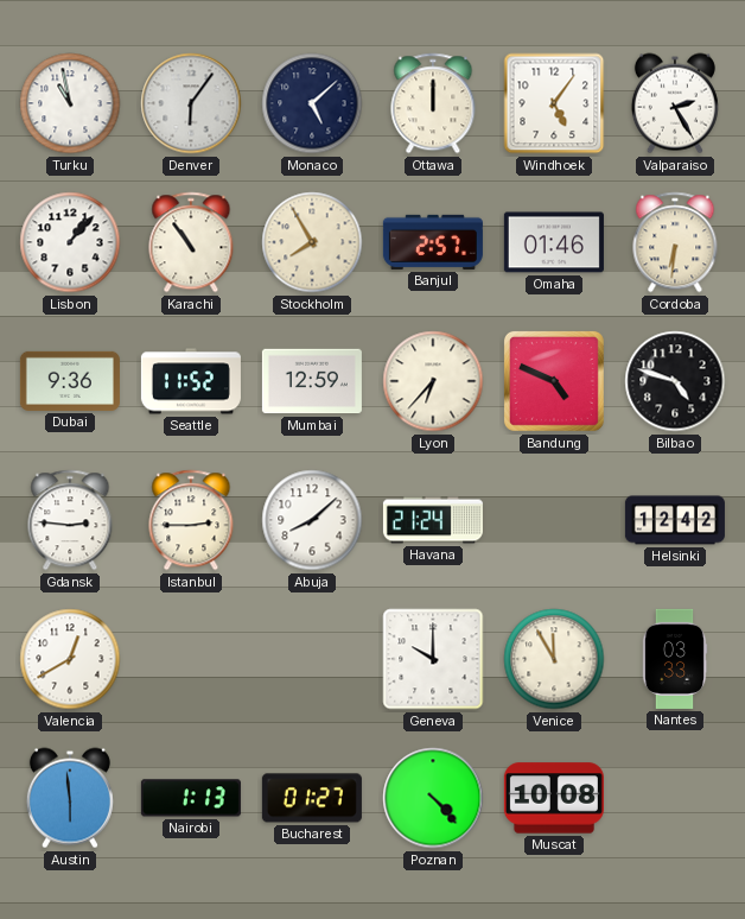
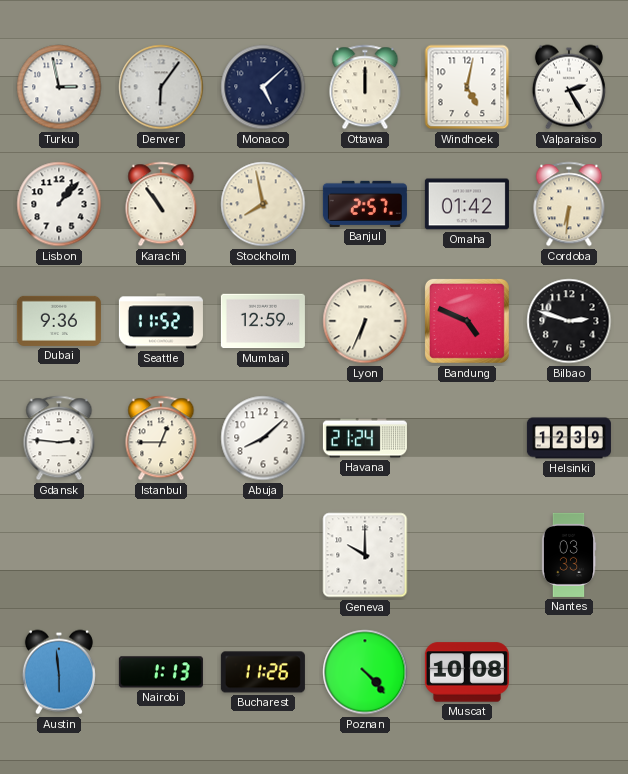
Turku: 10:58 -> 2:58
Windhoek: 5:06 -> 5:02
Stockholm: 7:55 -> 7:58
Omaha: 01:46 -> 01:42
Lyon: 6:37 -> 6:34
Bilbao: 4:48 -> 2:48
Istanbul: 2:45 -> 12:45
Helsinki: 12:42 -> 12:39
Valencia: 12:40 -> none
Venice: 11:55 -> none
Bucharest: 01:27 -> 11:26
